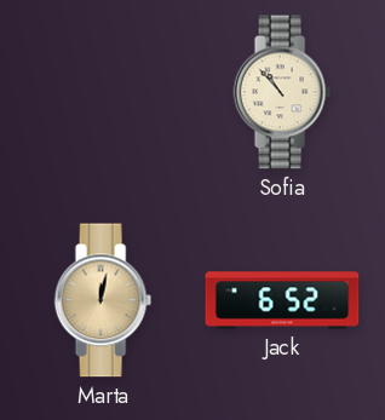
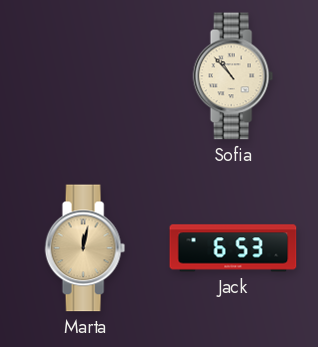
Jack: 6:52 -> 6:53
